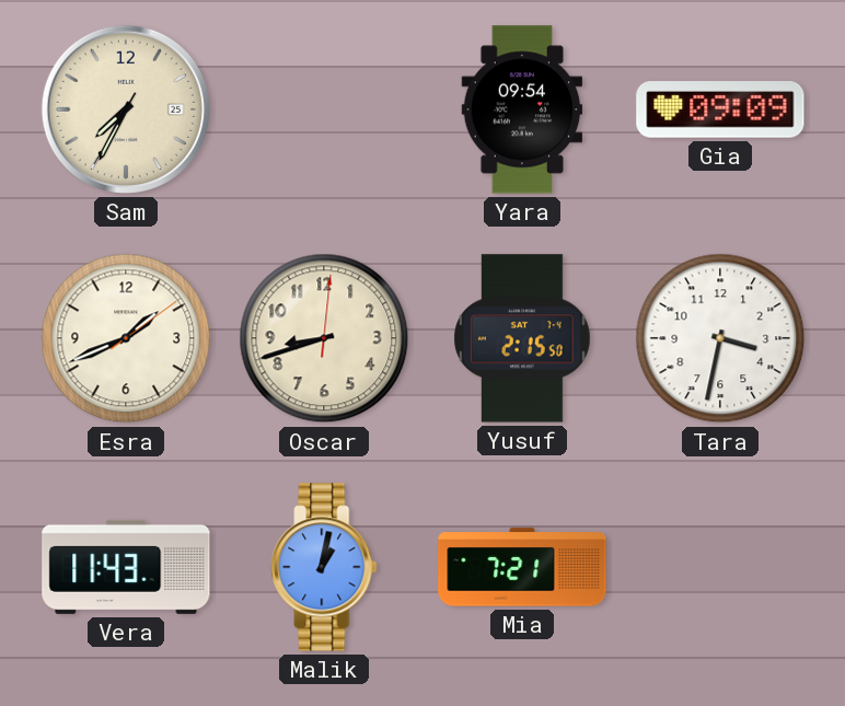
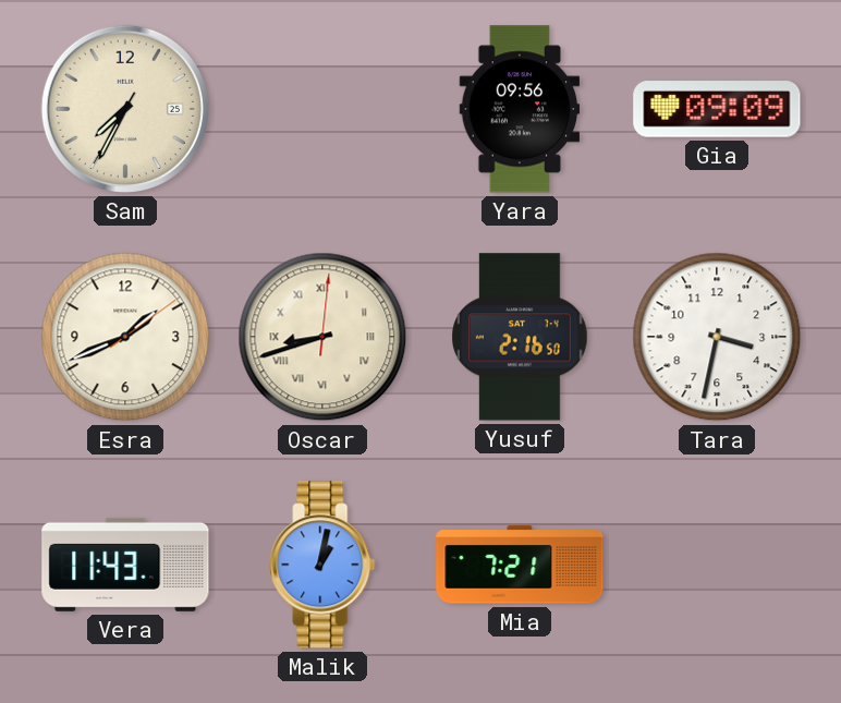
Yara: 09:54 -> 09:56
Oscar numerals: Arabic -> Roman
Yusuf: 2:15 -> 2:16
